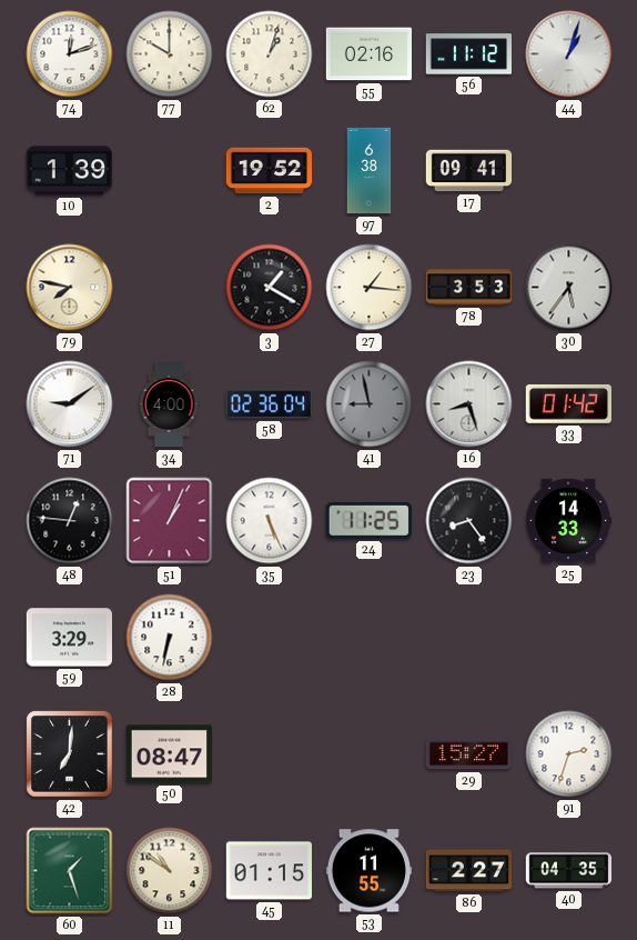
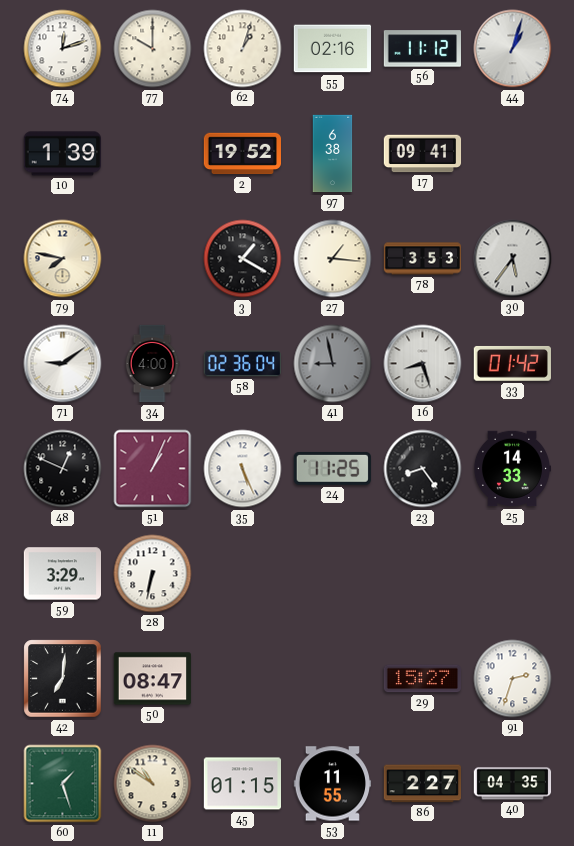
48: 12:46 -> 12:49
